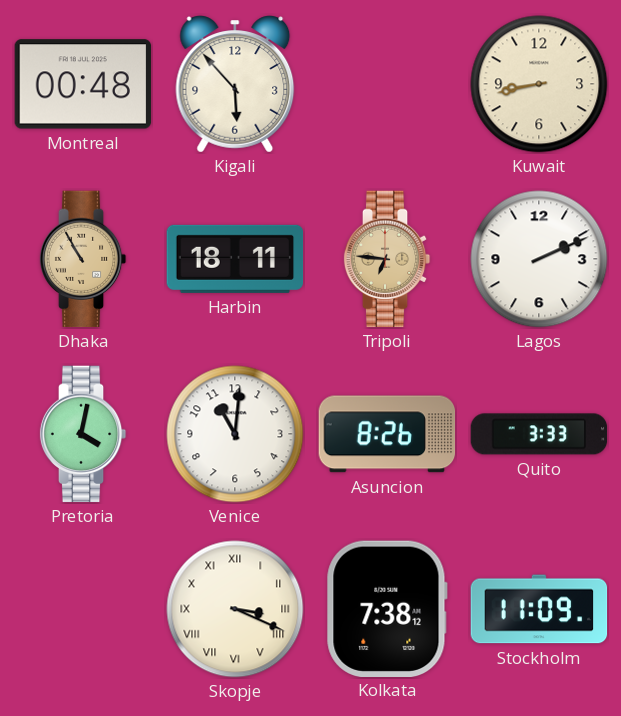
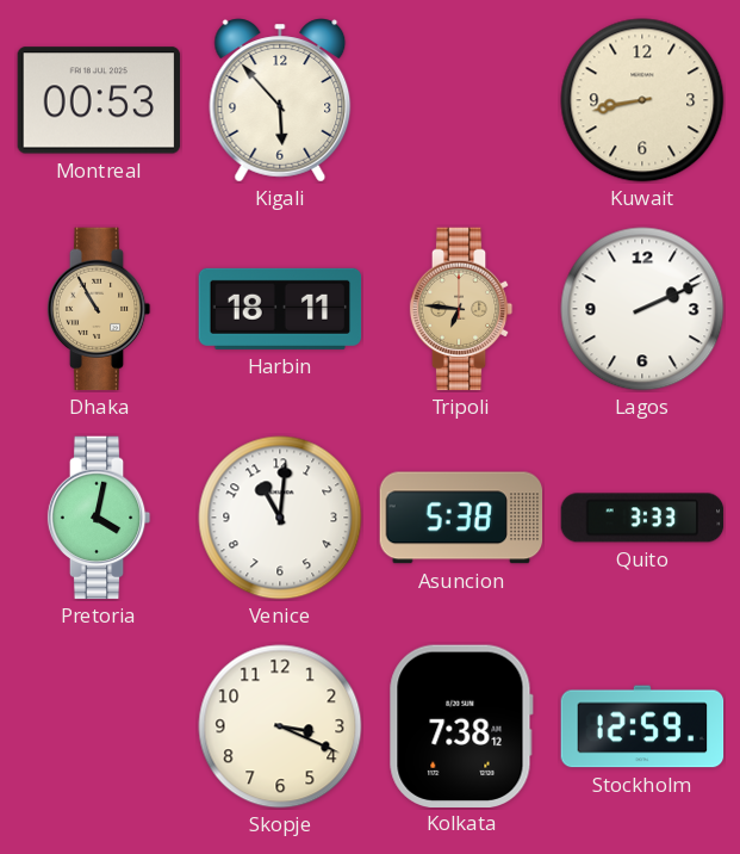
Montreal: 00:48 -> 00:53
Asuncion: 8:26 -> 5:38
Skopje numerals: Roman -> Arabic
Stockholm: 11:09 -> 12:59
